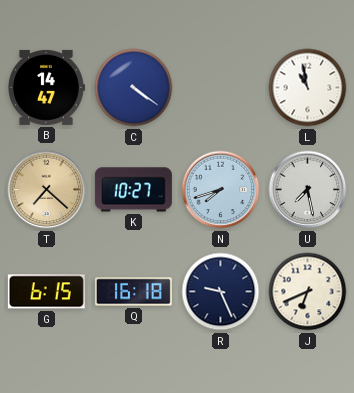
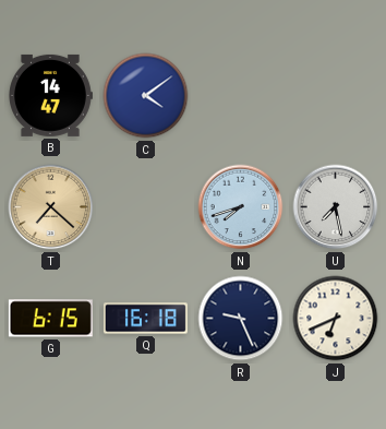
C: 4:21 -> 4:09
L: 10:58 -> none
K: 10:27 -> none
